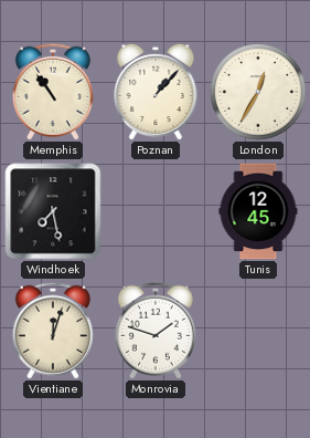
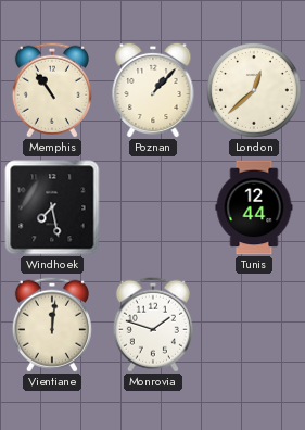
London: 12:35 -> 12:38
Tunis: 12:45 -> 12:44
Vientiane: 12:03 -> 12:01
